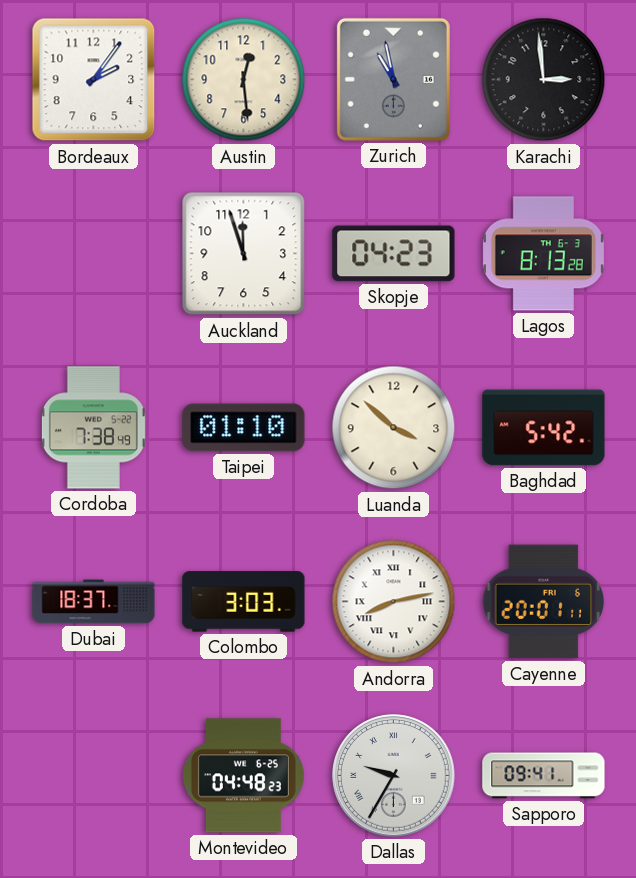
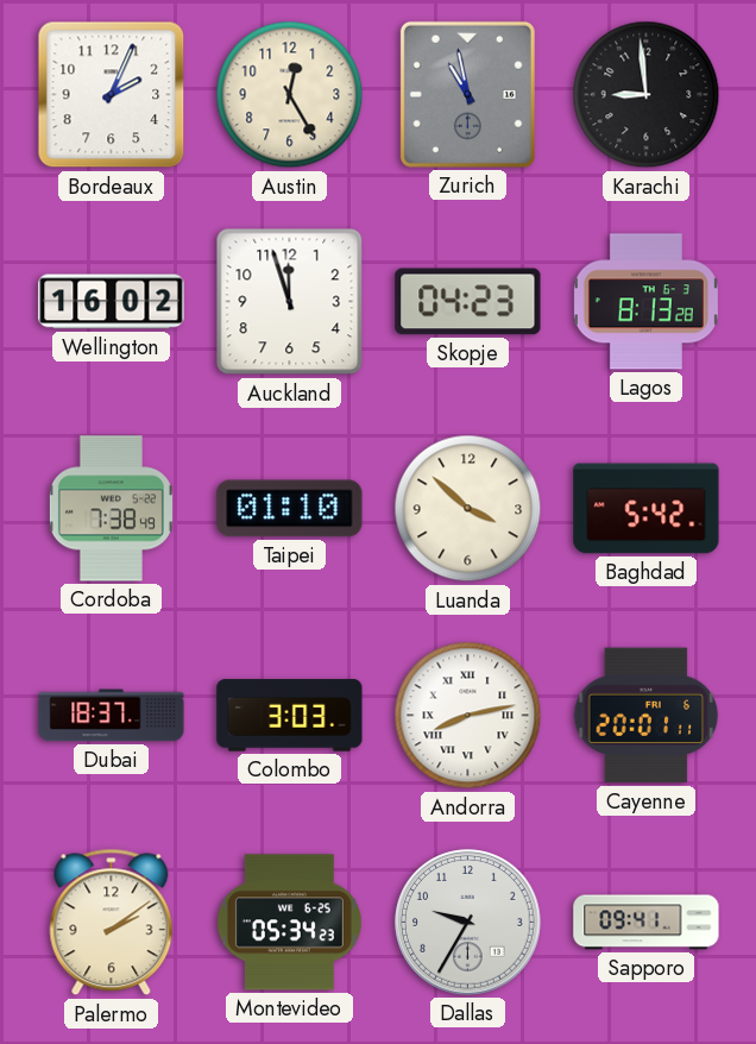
Bordeaux: 2:06 -> 2:04
Austin: 12:29 -> 12:25
Karachi: 2:59 -> 8:59
Wellington: none -> 16:02
Palermo: none -> 2:09
Montevideo: 04:48 -> 05:34
Dallas numerals: Roman -> Arabic
